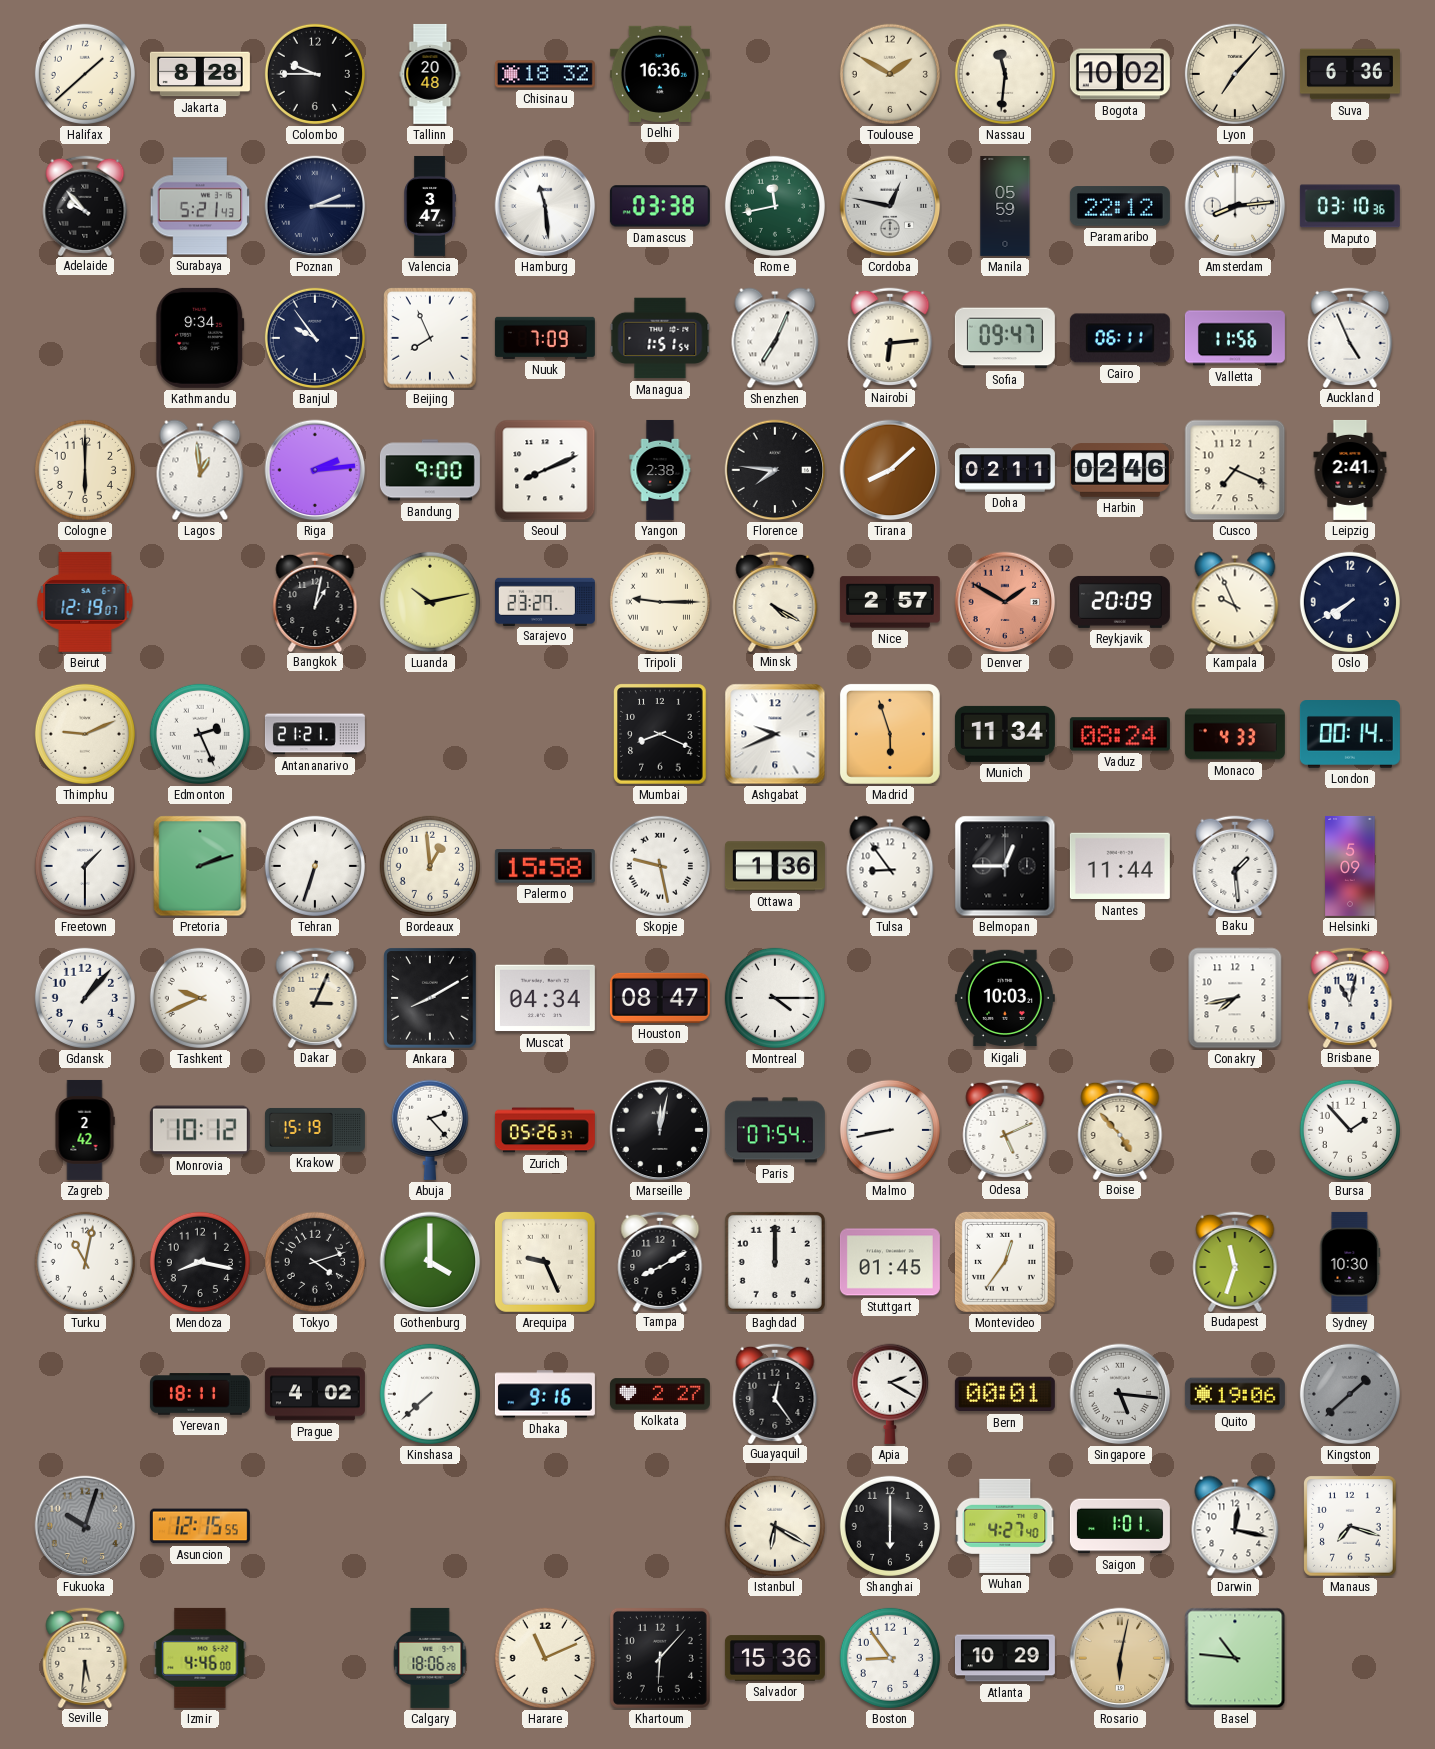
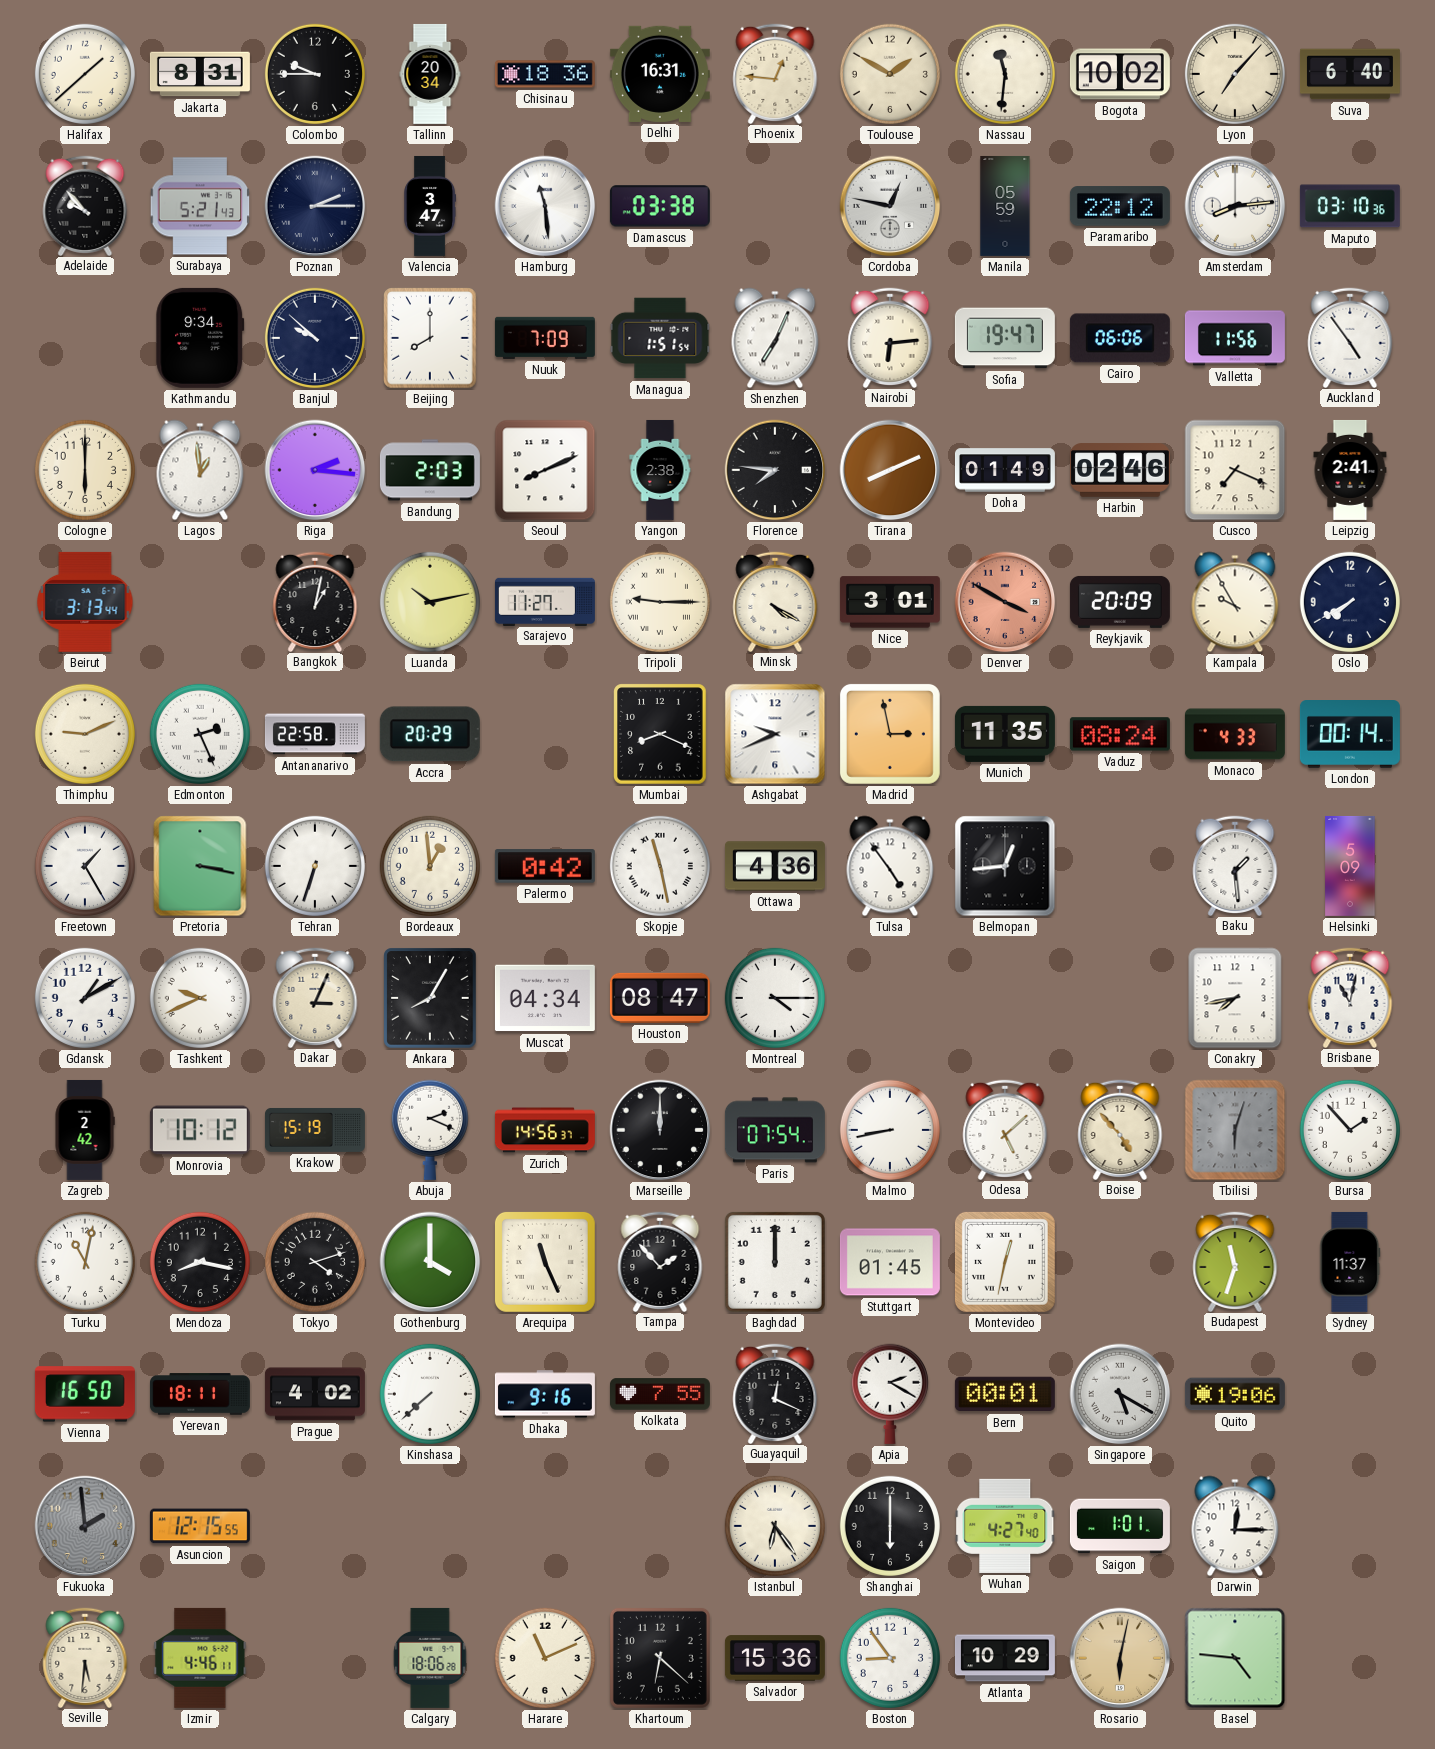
Jakarta: 8:28 -> 8:31
Tallinn: 20:48 -> 20:34
Chisinau: 18:32 -> 18:36
Delhi: 16:36 -> 16:31
Phoenix: none -> 12:46
Suva: 6:36 -> 6:40
Rome: 11:43 -> none
Banjul: 9:54 -> 9:52
Beijing: 7:56 -> 8:00
Sofia: 09:47 -> 19:47
Cairo: 06:11 -> 06:06
Auckland: 4:56 -> 4:54
Riga: 2:14 -> 2:16
Bandung: 9:00 -> 2:03
Tirana: 8:08 -> 8:11
Doha: 02:11 -> 01:49
Beirut: 12:19 -> 3:13
Sarajevo: 23:27 -> 11:27
Nice: 2:57 -> 3:01
Denver: 1:50 -> 3:50
Kampala: 9:56 -> 9:55
Antananarivo: 21:21 -> 22:58
Accra: none -> 20:29
Madrid: 5:57 -> 2:58
Munich: 11:34 -> 11:35
Freetown: 1:30 -> 1:25
Pretoria: 2:12 -> 3:17
Palermo: 15:58 -> 0:42
Skopje: 9:28 -> 11:28
Ottawa: 1:36 -> 4:36
Tulsa: 8:54 -> 4:54
Belmopan: 12:45 -> 12:44
Nantes: 11:44 -> none
Gdansk: 1:07 -> 1:10
Ankara: 8:10 -> 8:05
Kigali: 10:03 -> none
Abuja: 2:23 -> 2:19
Zurich: 05:26 -> 14:56
Marseille: 12:02 -> 12:00
Odesa: 5:11 -> 5:08
Tbilisi: none -> 6:03
Arequipa: 9:26 -> 11:26
Tampa: 8:10 -> 1:53
Montevideo: 12:36 -> 12:32
Sydney: 10:30 -> 11:37
Vienna: none -> 16:50
Kolkata: 2:27 -> 7:55
Guayaquil: 12:24 -> 12:19
Singapore: 5:16 -> 5:20
Kingston: 1:38 -> none
Fukuoka: 10:03 -> 1:59
Istanbul: 6:20 -> 6:24
Darwin: 12:17 -> 12:15
Manaus: 7:18 -> none
Izmir: 4:46:00 -> 4:46:11
Khartoum: 6:07 -> 6:22
Basel: 10:46 -> 4:46
